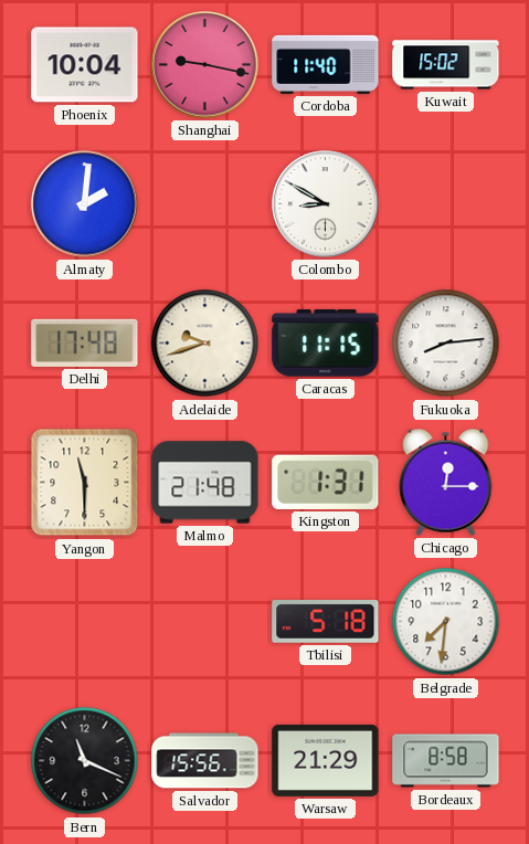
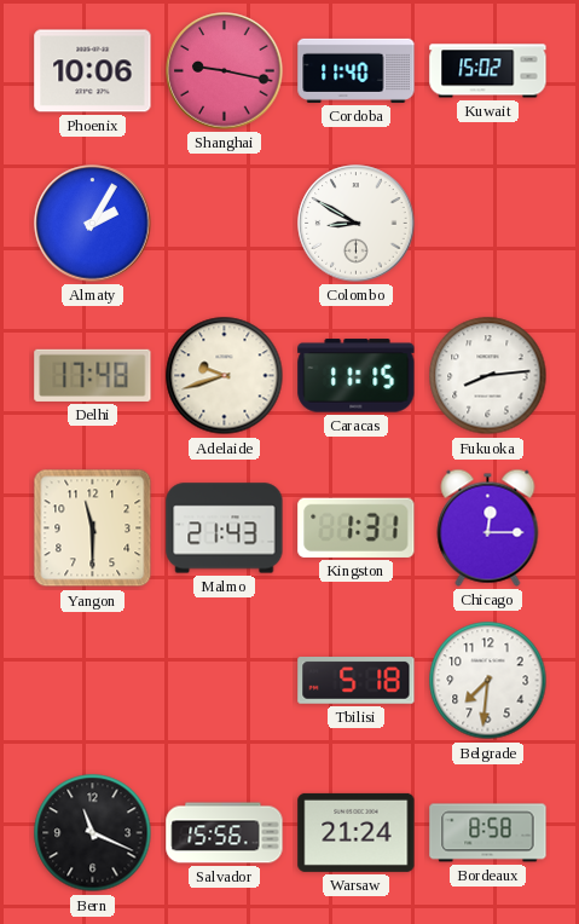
Phoenix: 10:04 -> 10:06
Almaty: 2:01 -> 2:05
Malmo: 21:48 -> 21:43
Warsaw: 21:29 -> 21:24
